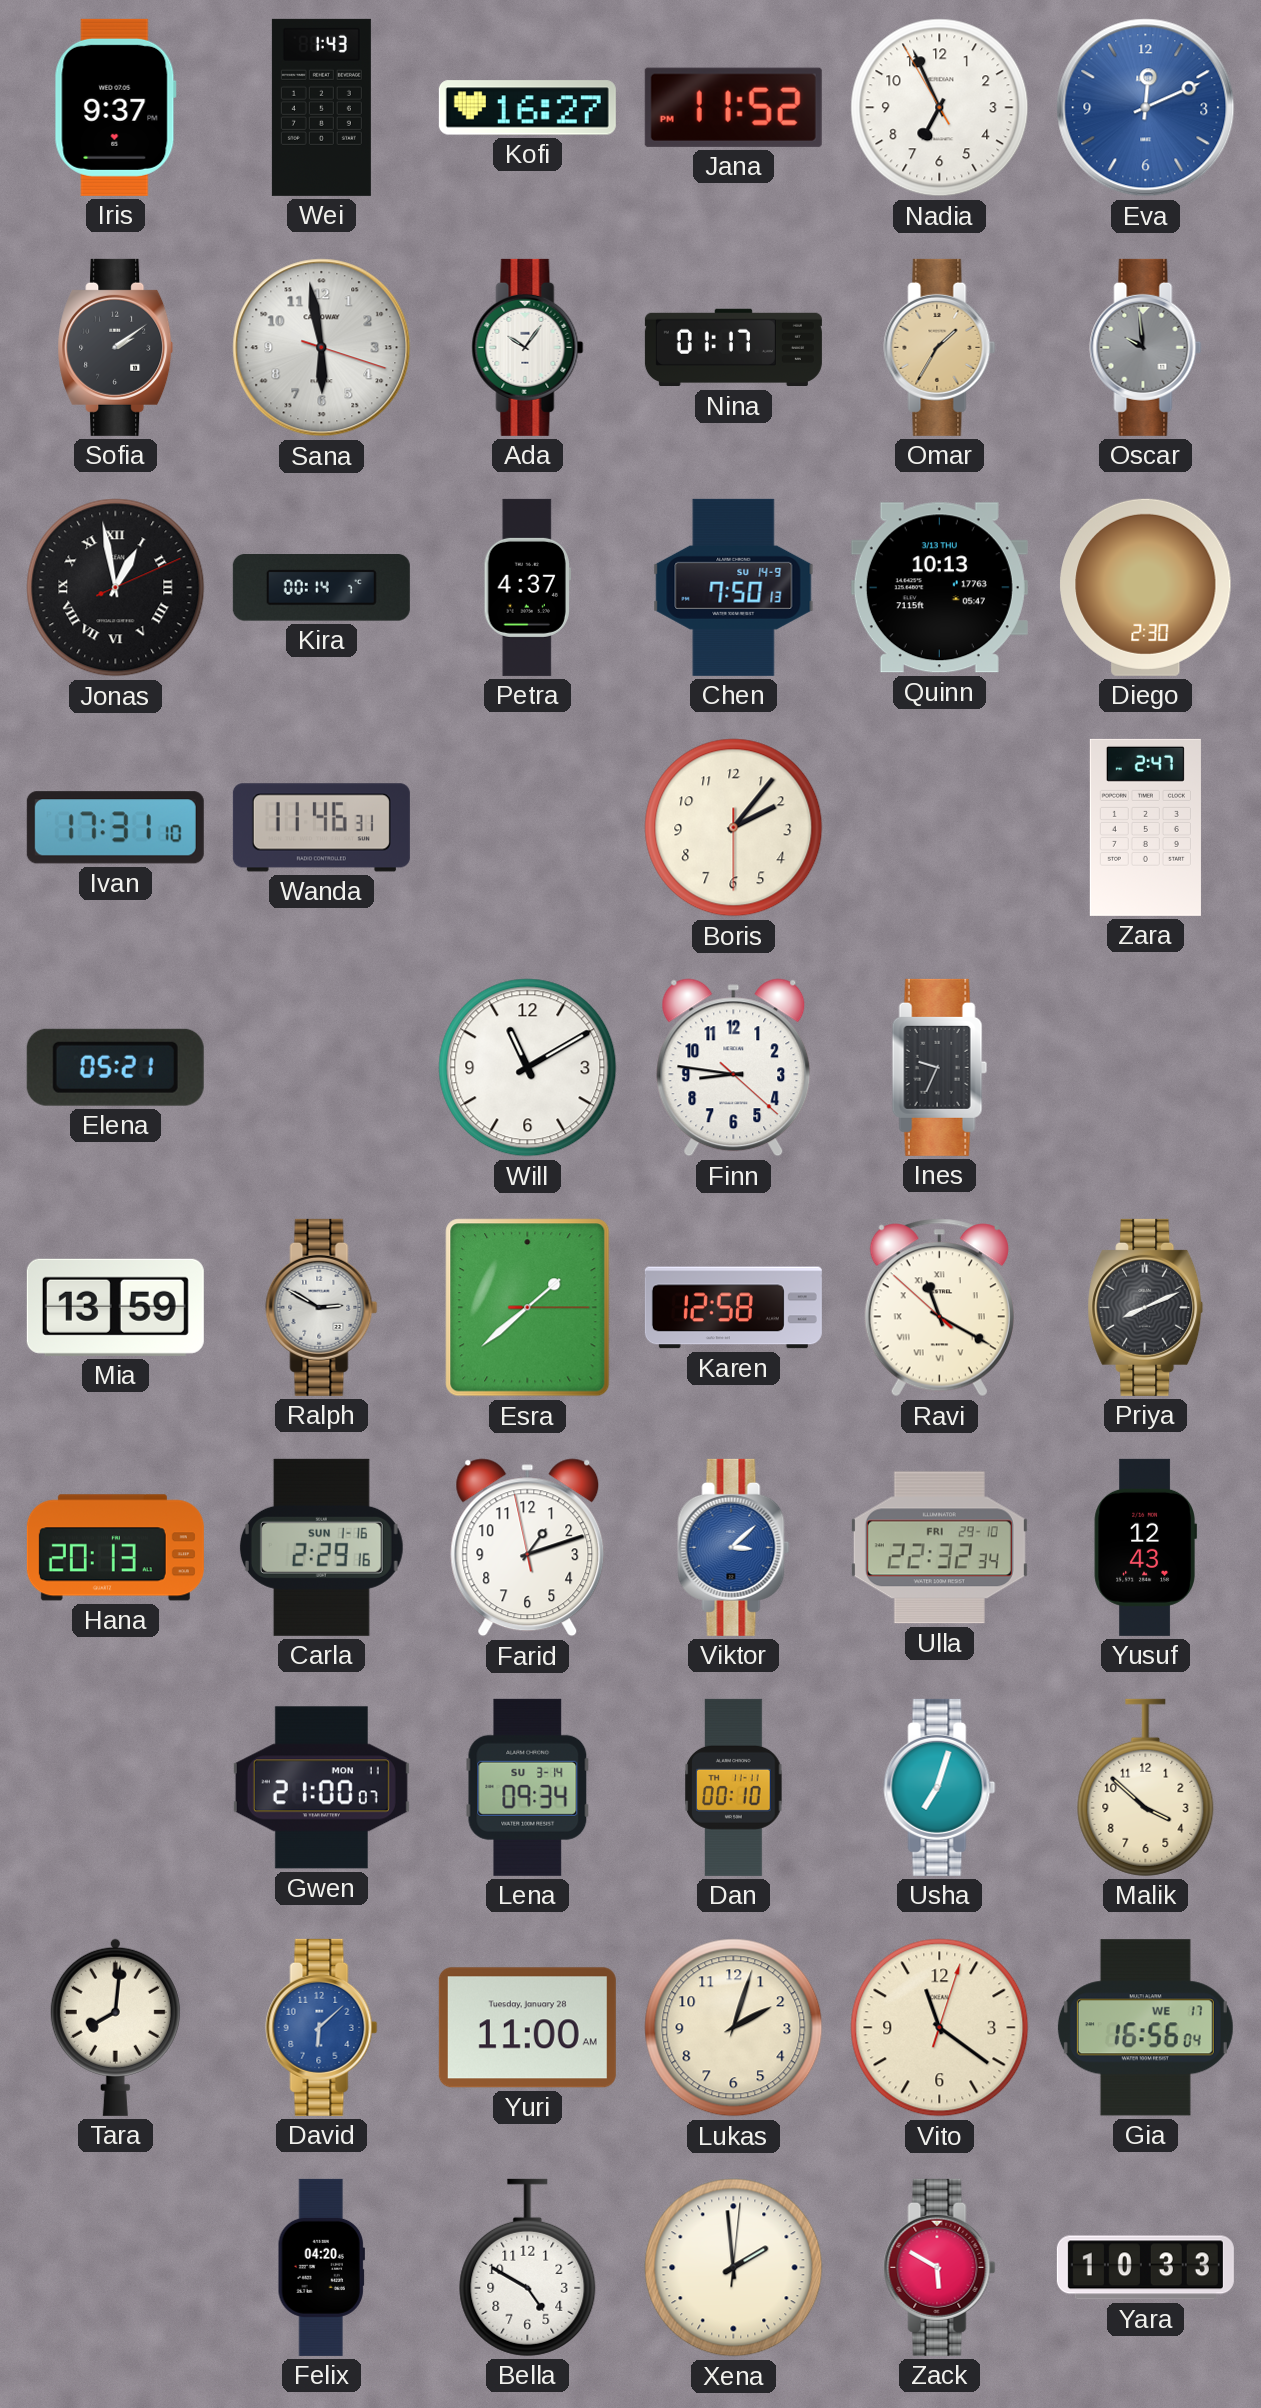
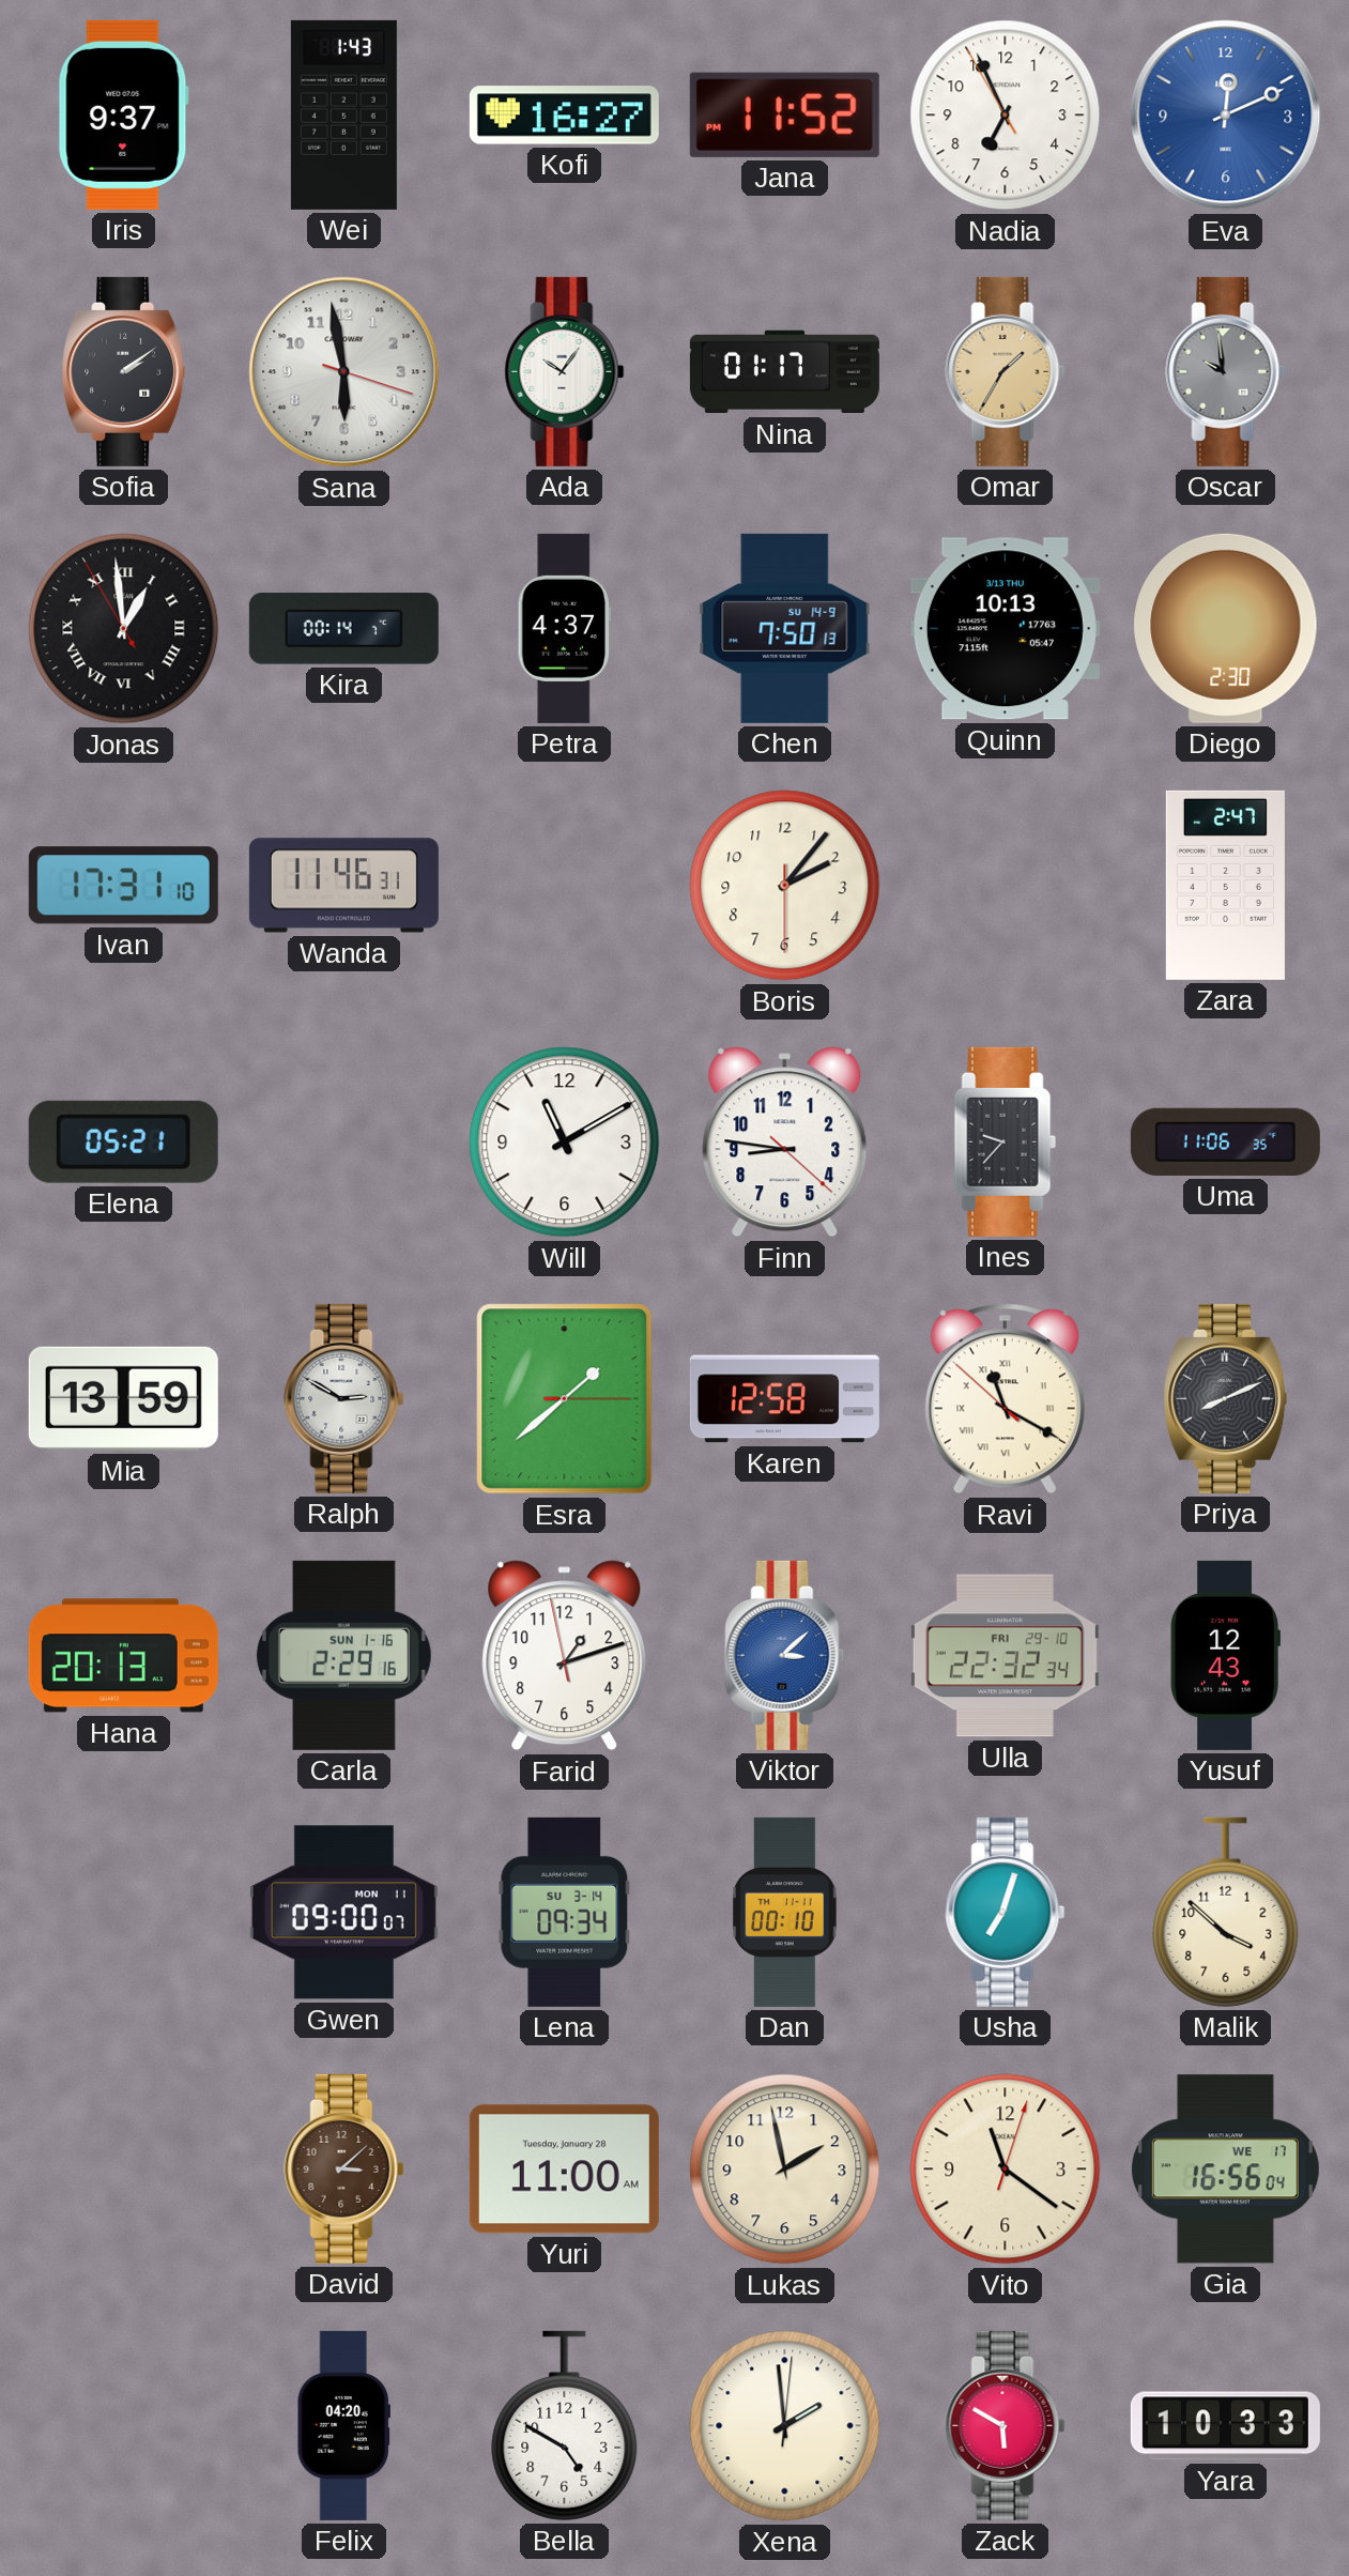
Jonas: 12:58:11 -> 12:58:55
Ines: 9:34 -> 9:37
Uma: none -> 11:06
Gwen: 21:00 -> 09:00
Tara: 8:01 -> none
David: 6:08 -> 3:08
David dial: blue -> brown
Lukas: 2:03 -> 1:58
